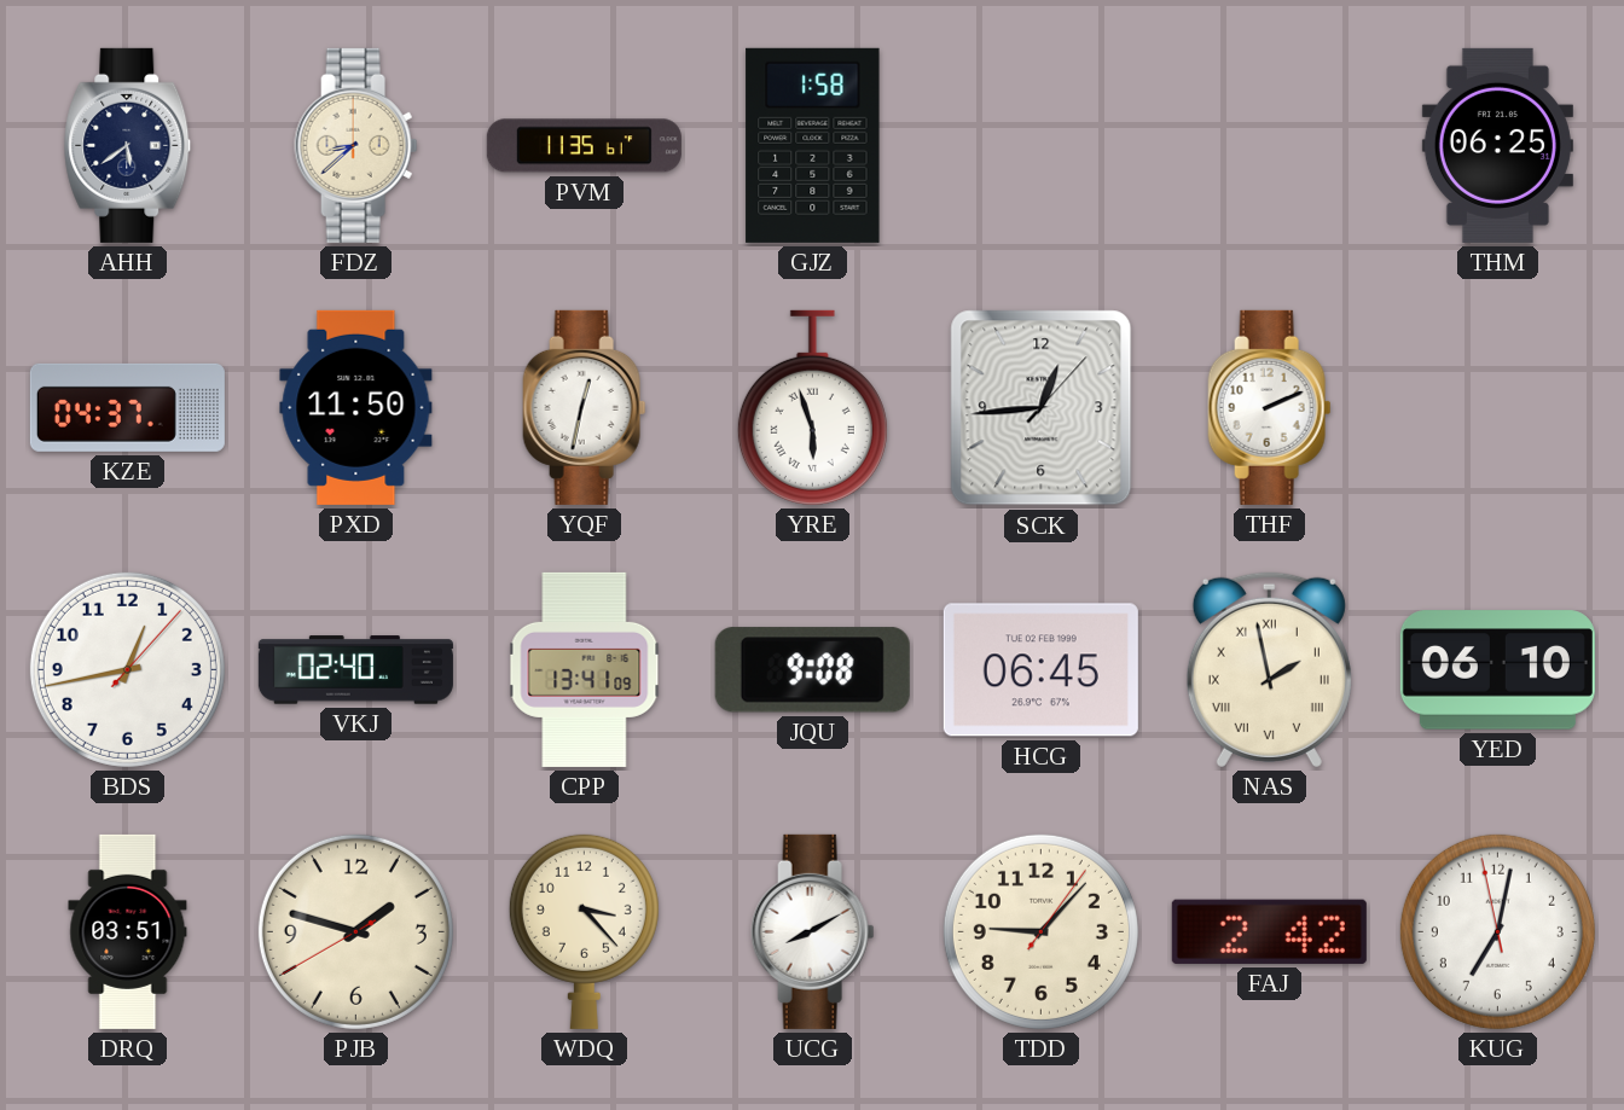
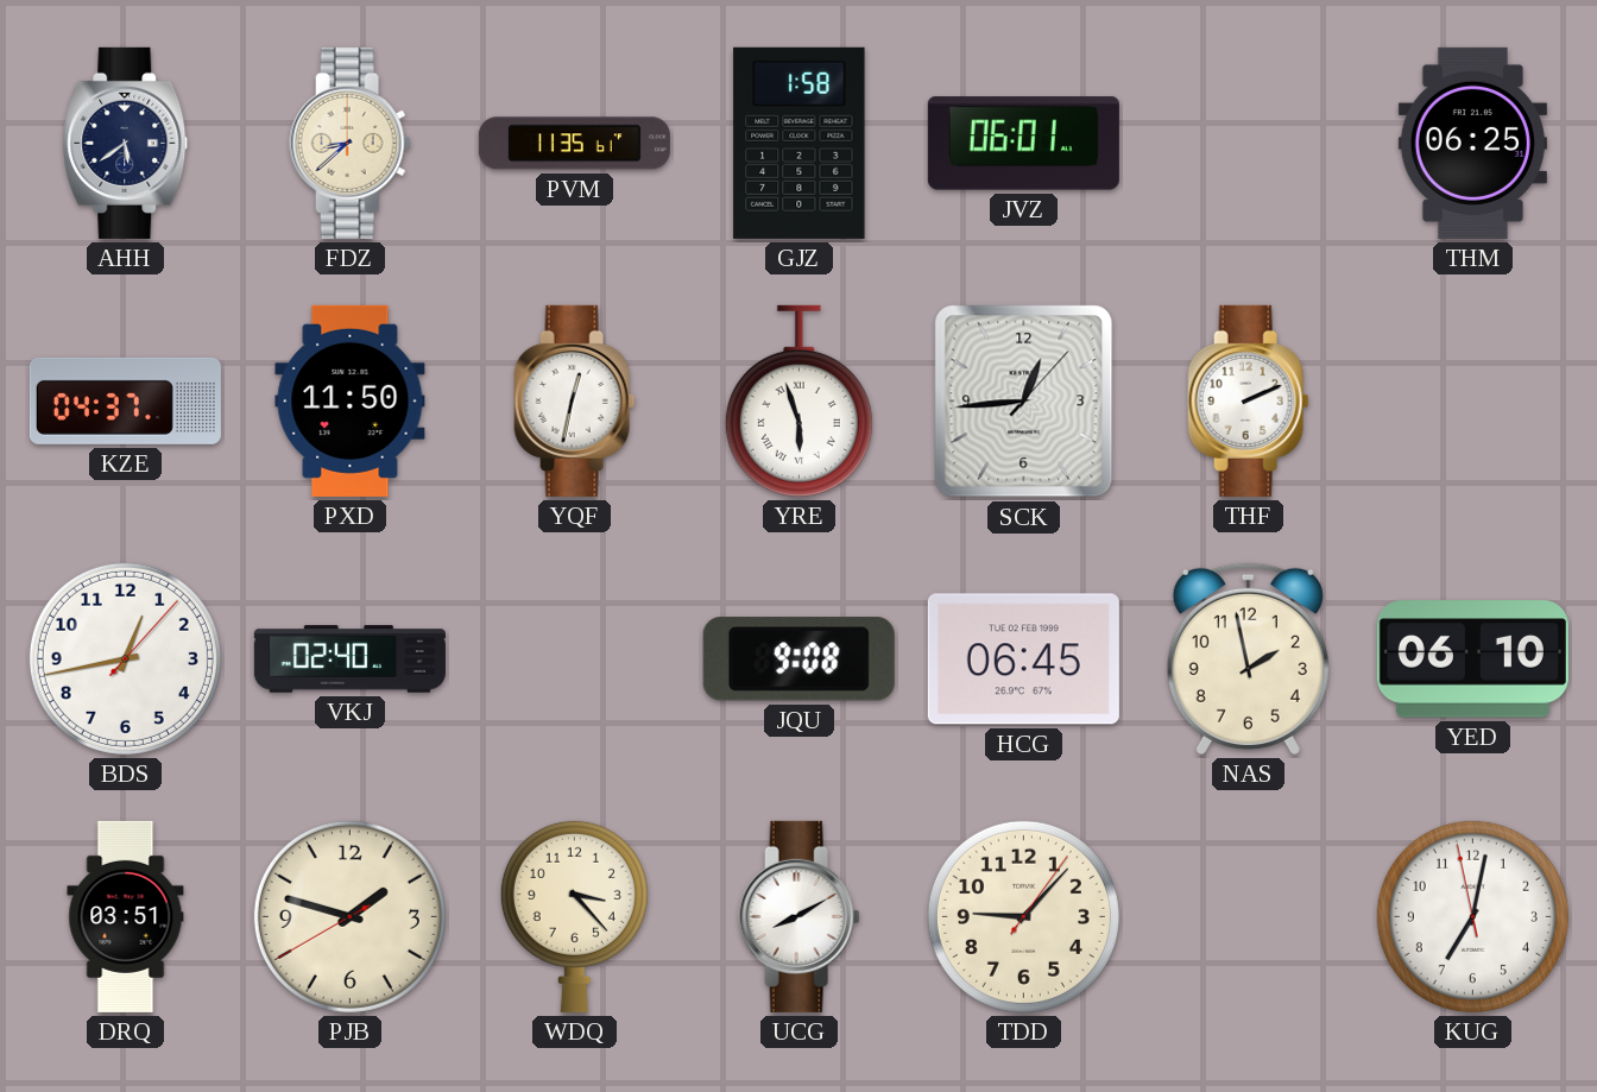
JVZ: none -> 06:01
CPP: 13:41 -> none
NAS numerals: Roman -> Arabic
FAJ: 2:42 -> none
